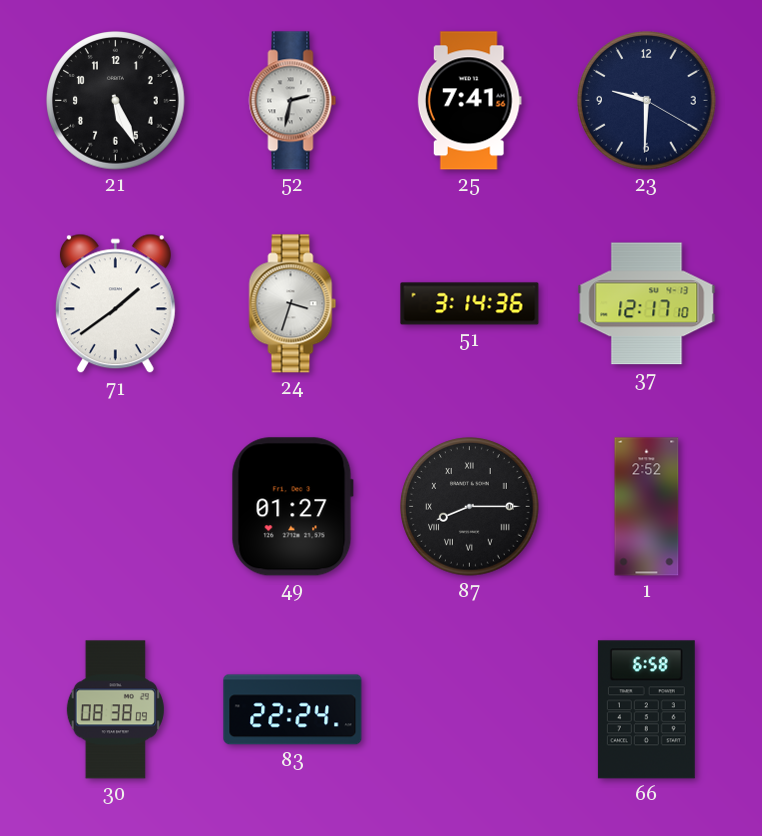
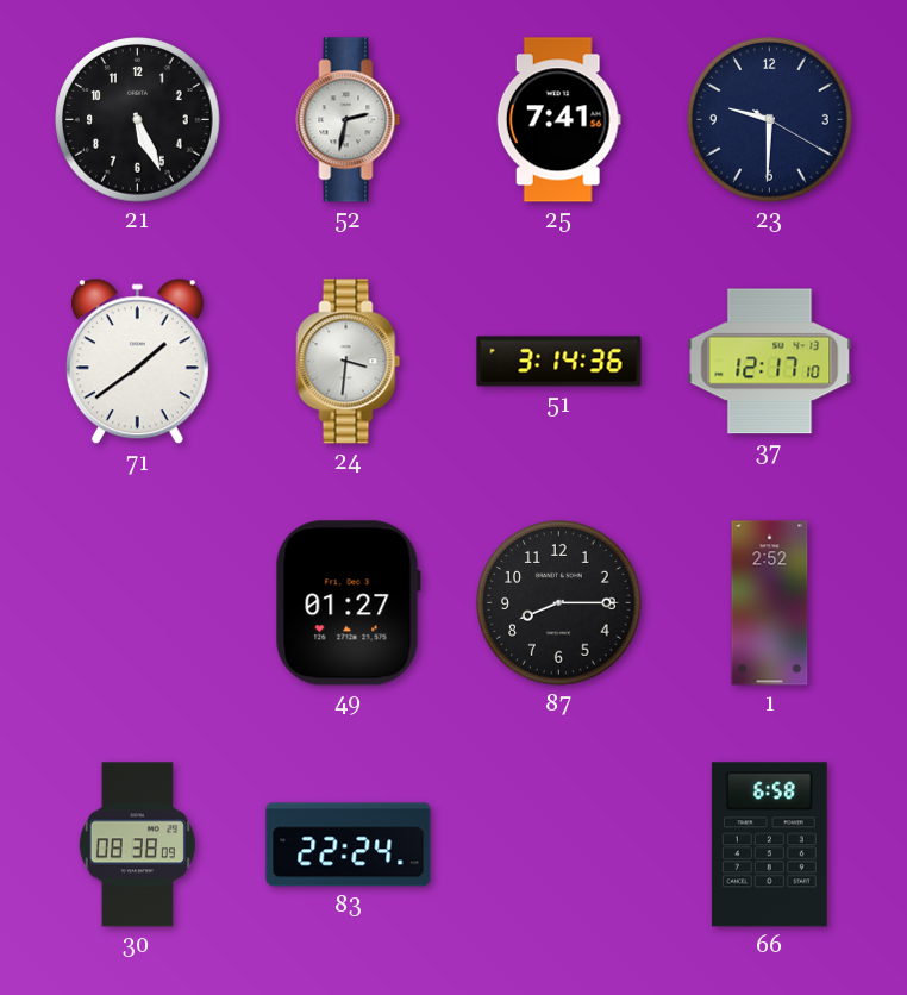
24: 3:33 -> 3:31
87 numerals: Roman -> Arabic
